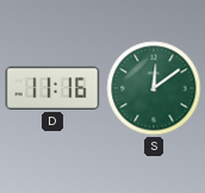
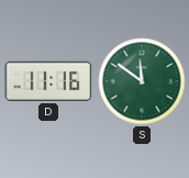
S: 12:09 -> 11:51
